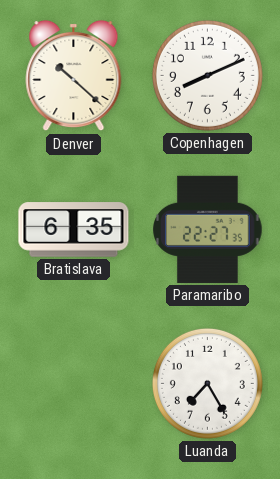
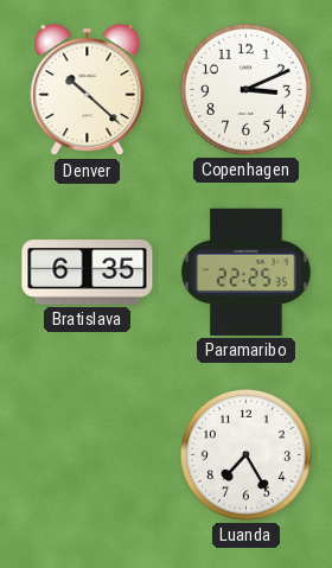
Copenhagen: 8:11 -> 3:11
Paramaribo: 22:27 -> 22:25
